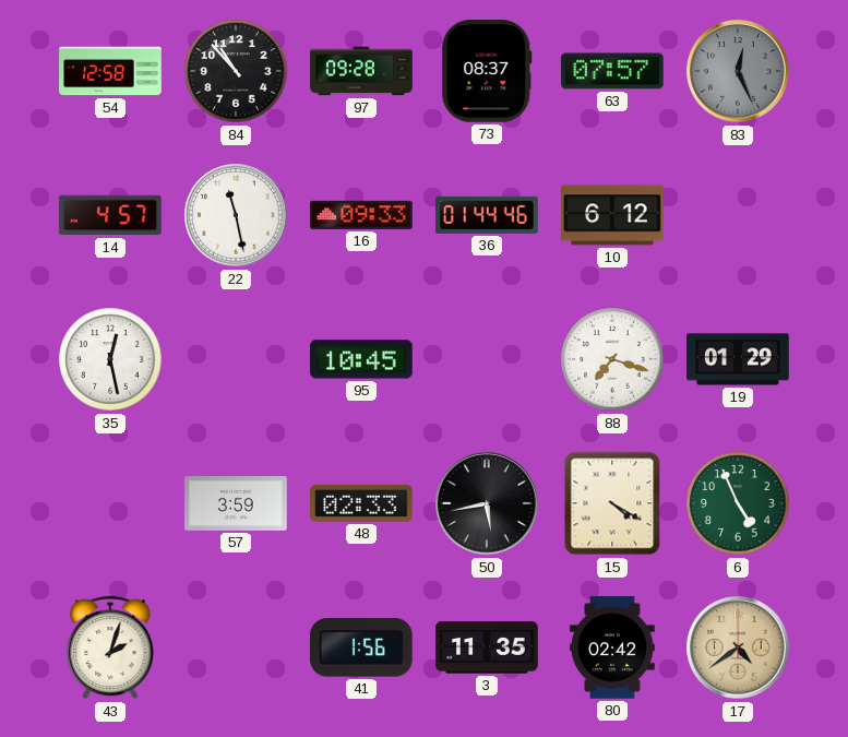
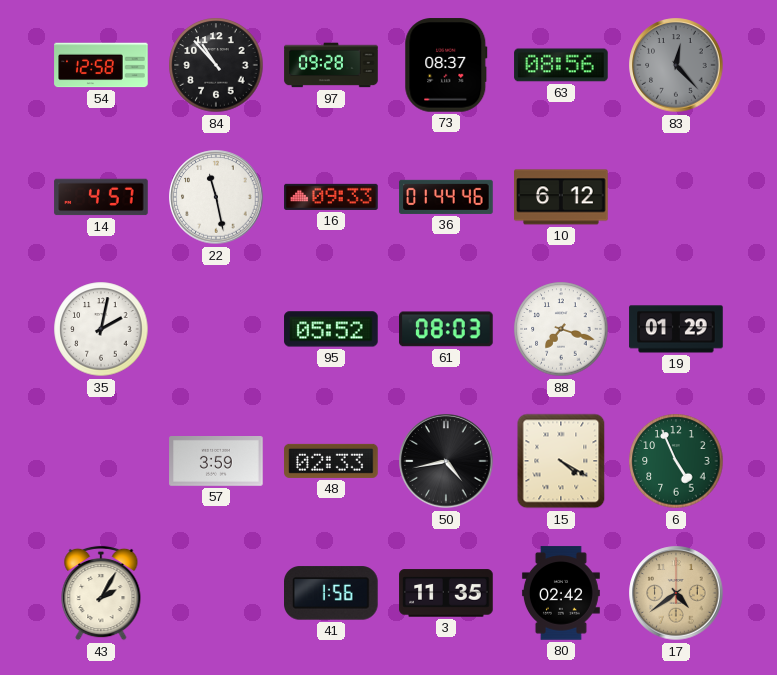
63: 07:57 -> 08:56
83: 12:26 -> 12:23
35: 12:28 -> 2:02
95: 10:45 -> 05:52
61: none -> 08:03
50: 5:43 -> 4:43
43: 2:03 -> 2:05
